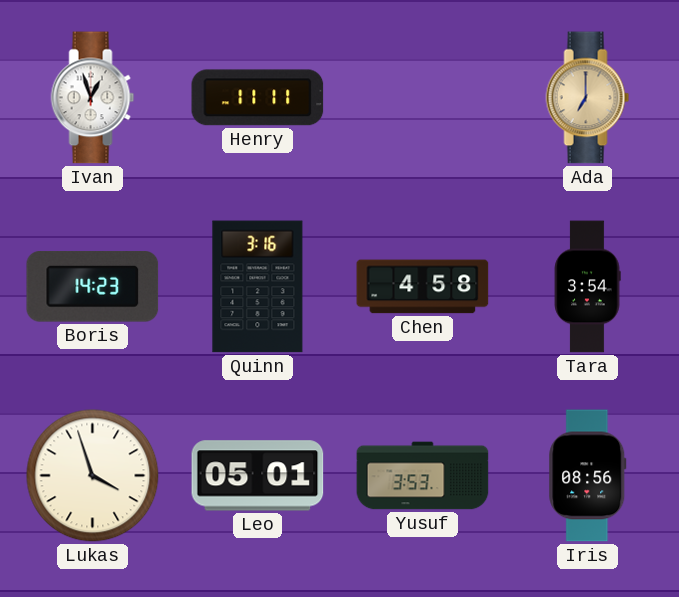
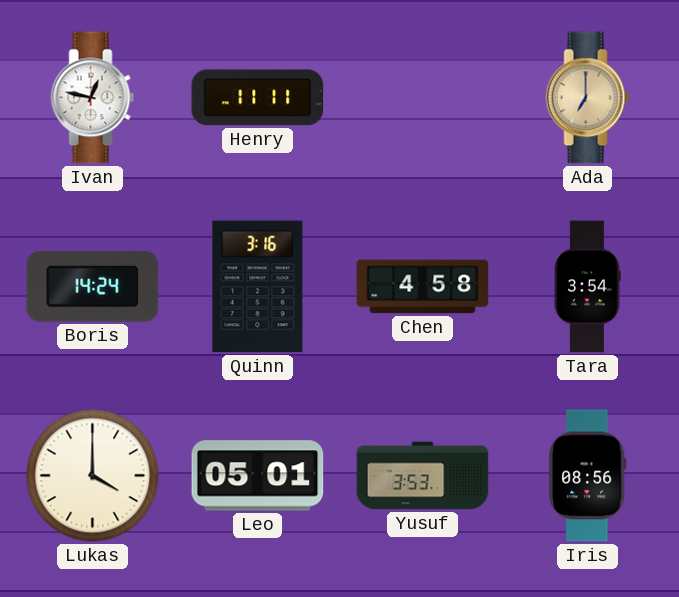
Ivan: 12:57 -> 12:47
Boris: 14:23 -> 14:24
Lukas: 3:57 -> 4:00
